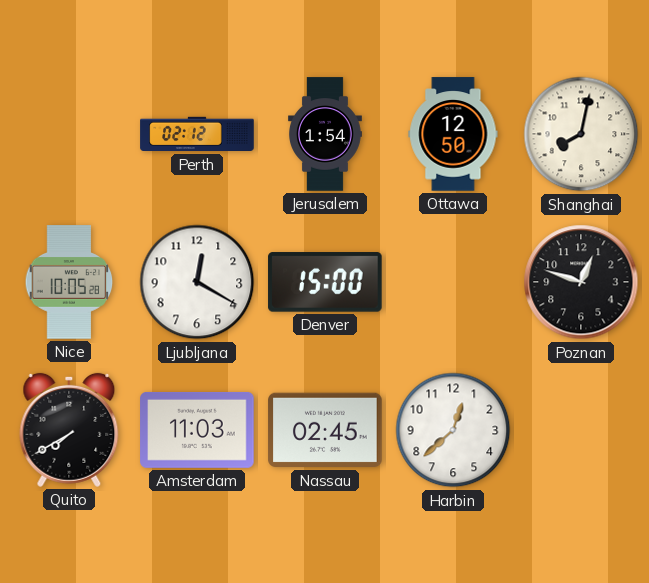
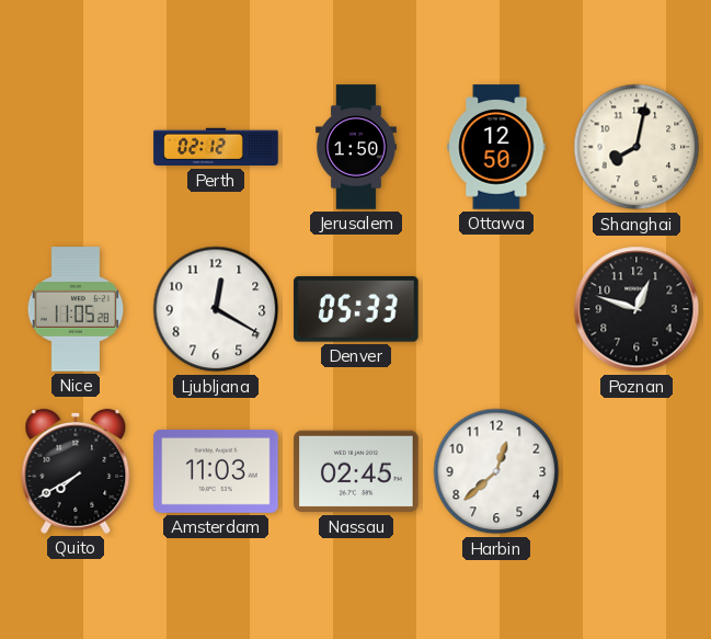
Jerusalem: 1:54 -> 1:50
Nice: 10:05 -> 11:05
Denver: 15:00 -> 05:33
